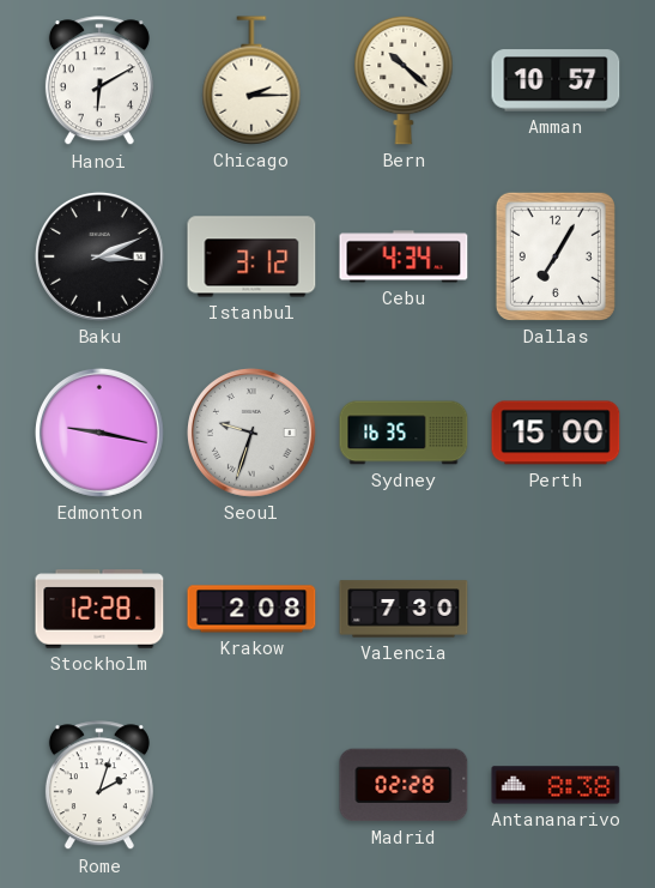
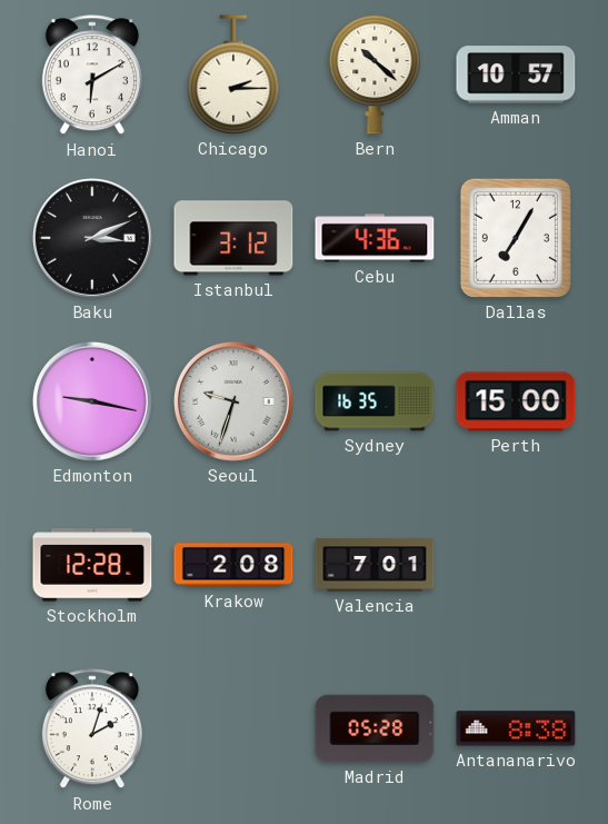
Cebu: 4:34 -> 4:36
Valencia: 7:30 -> 7:01
Madrid: 02:28 -> 05:28
